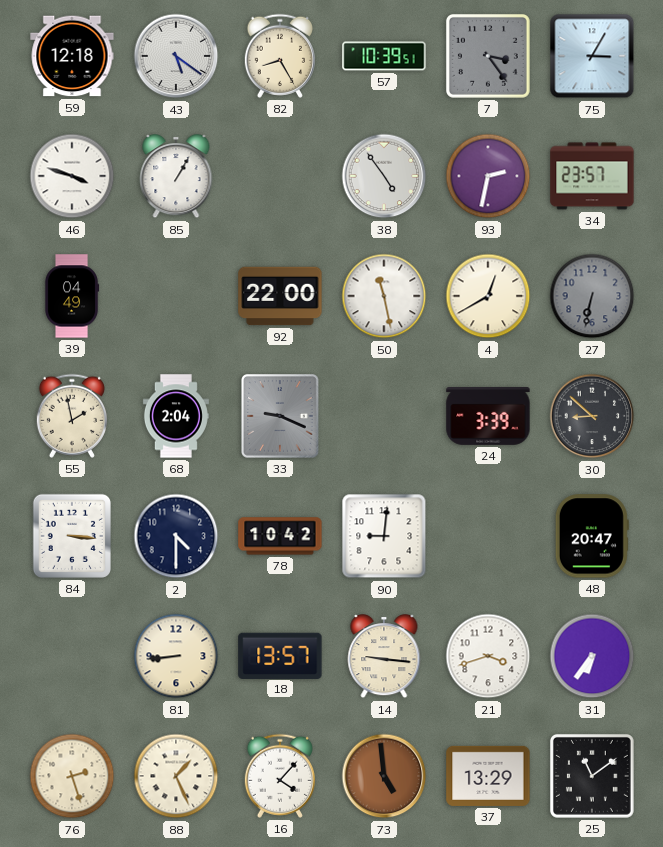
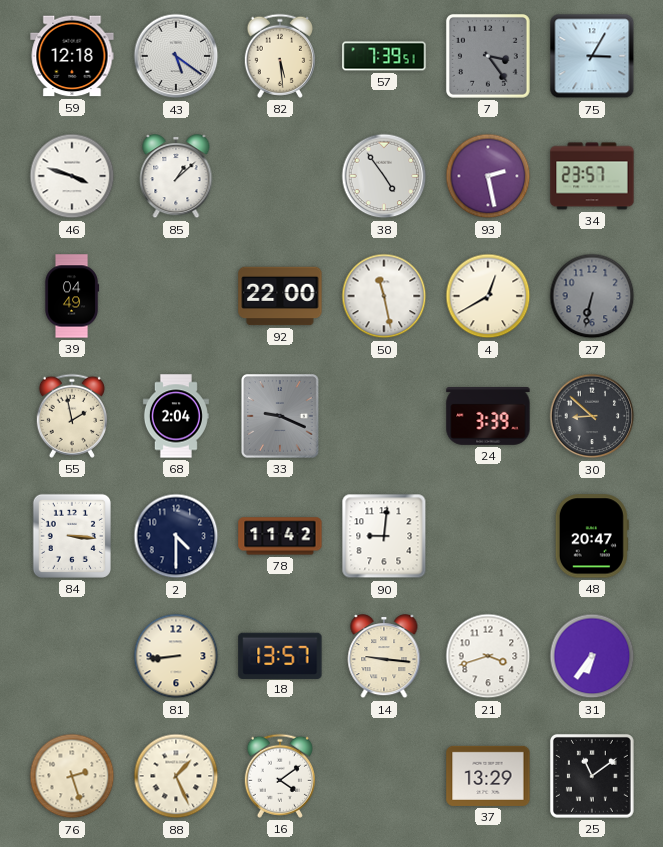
82: 8:25 -> 5:29
57: 10:39 -> 7:39
85: 1:05 -> 1:08
93: 2:32 -> 2:28
78: 10:42 -> 11:42
16: 4:07 -> 4:09
73: 4:59 -> none
